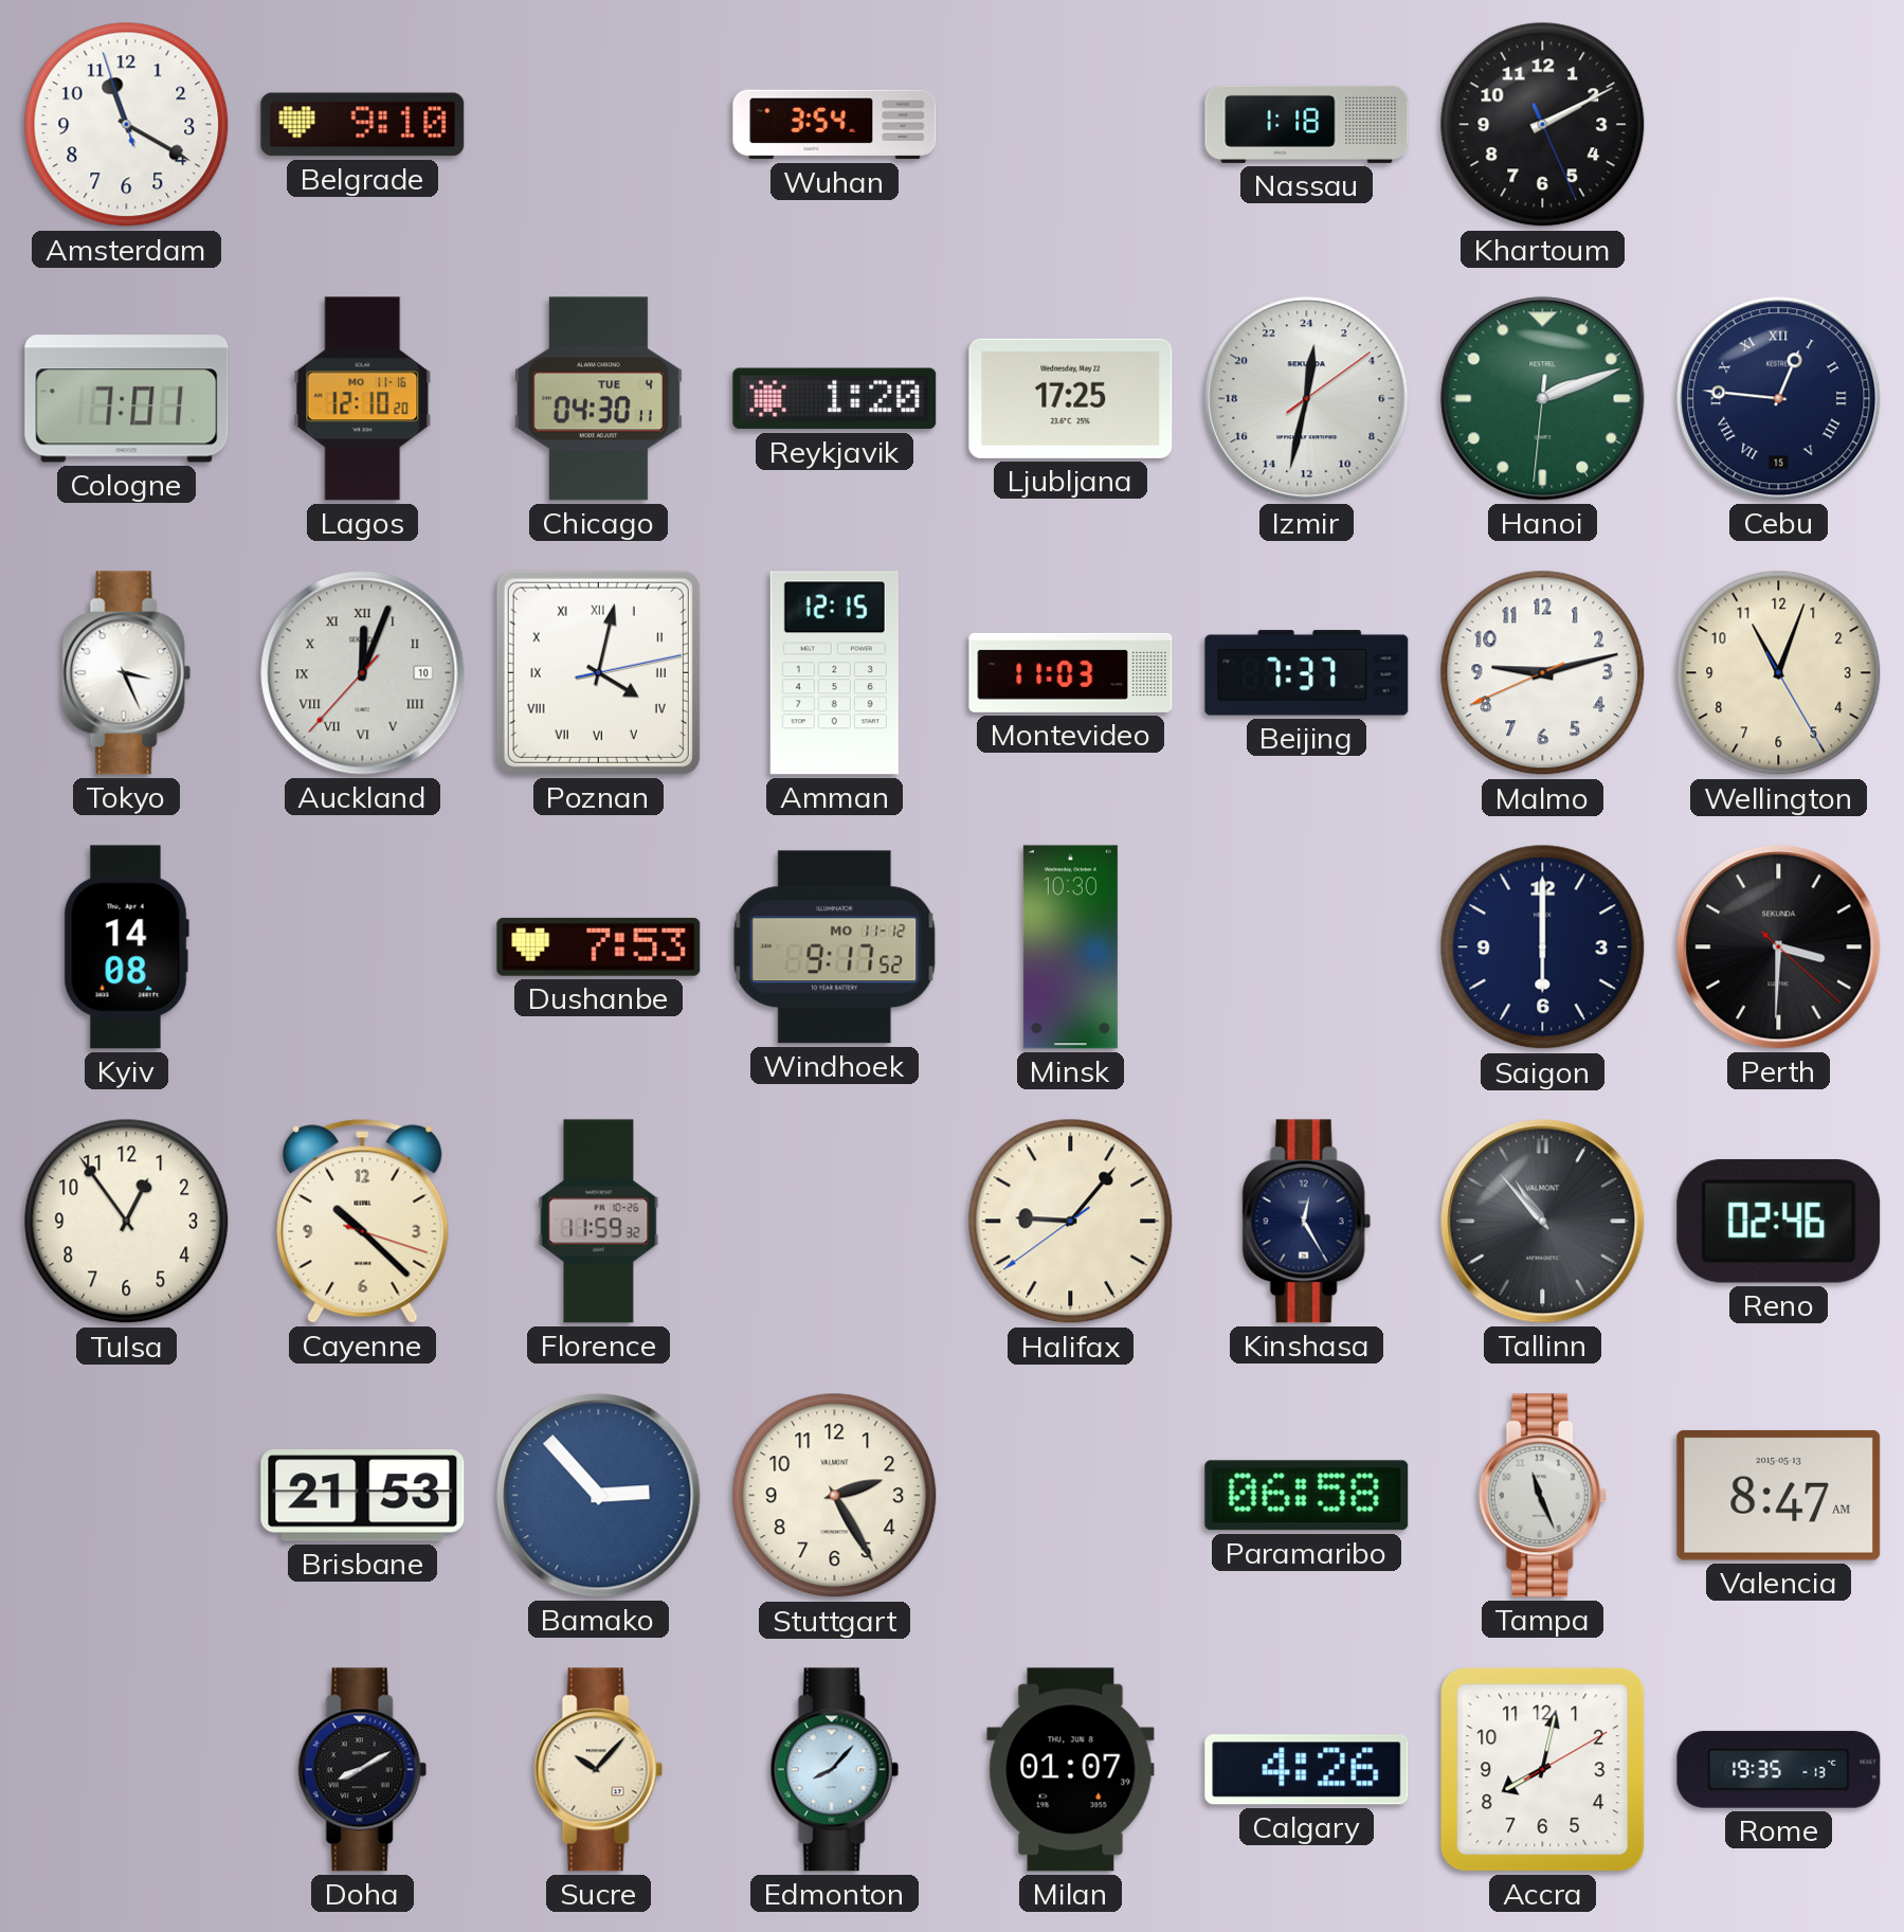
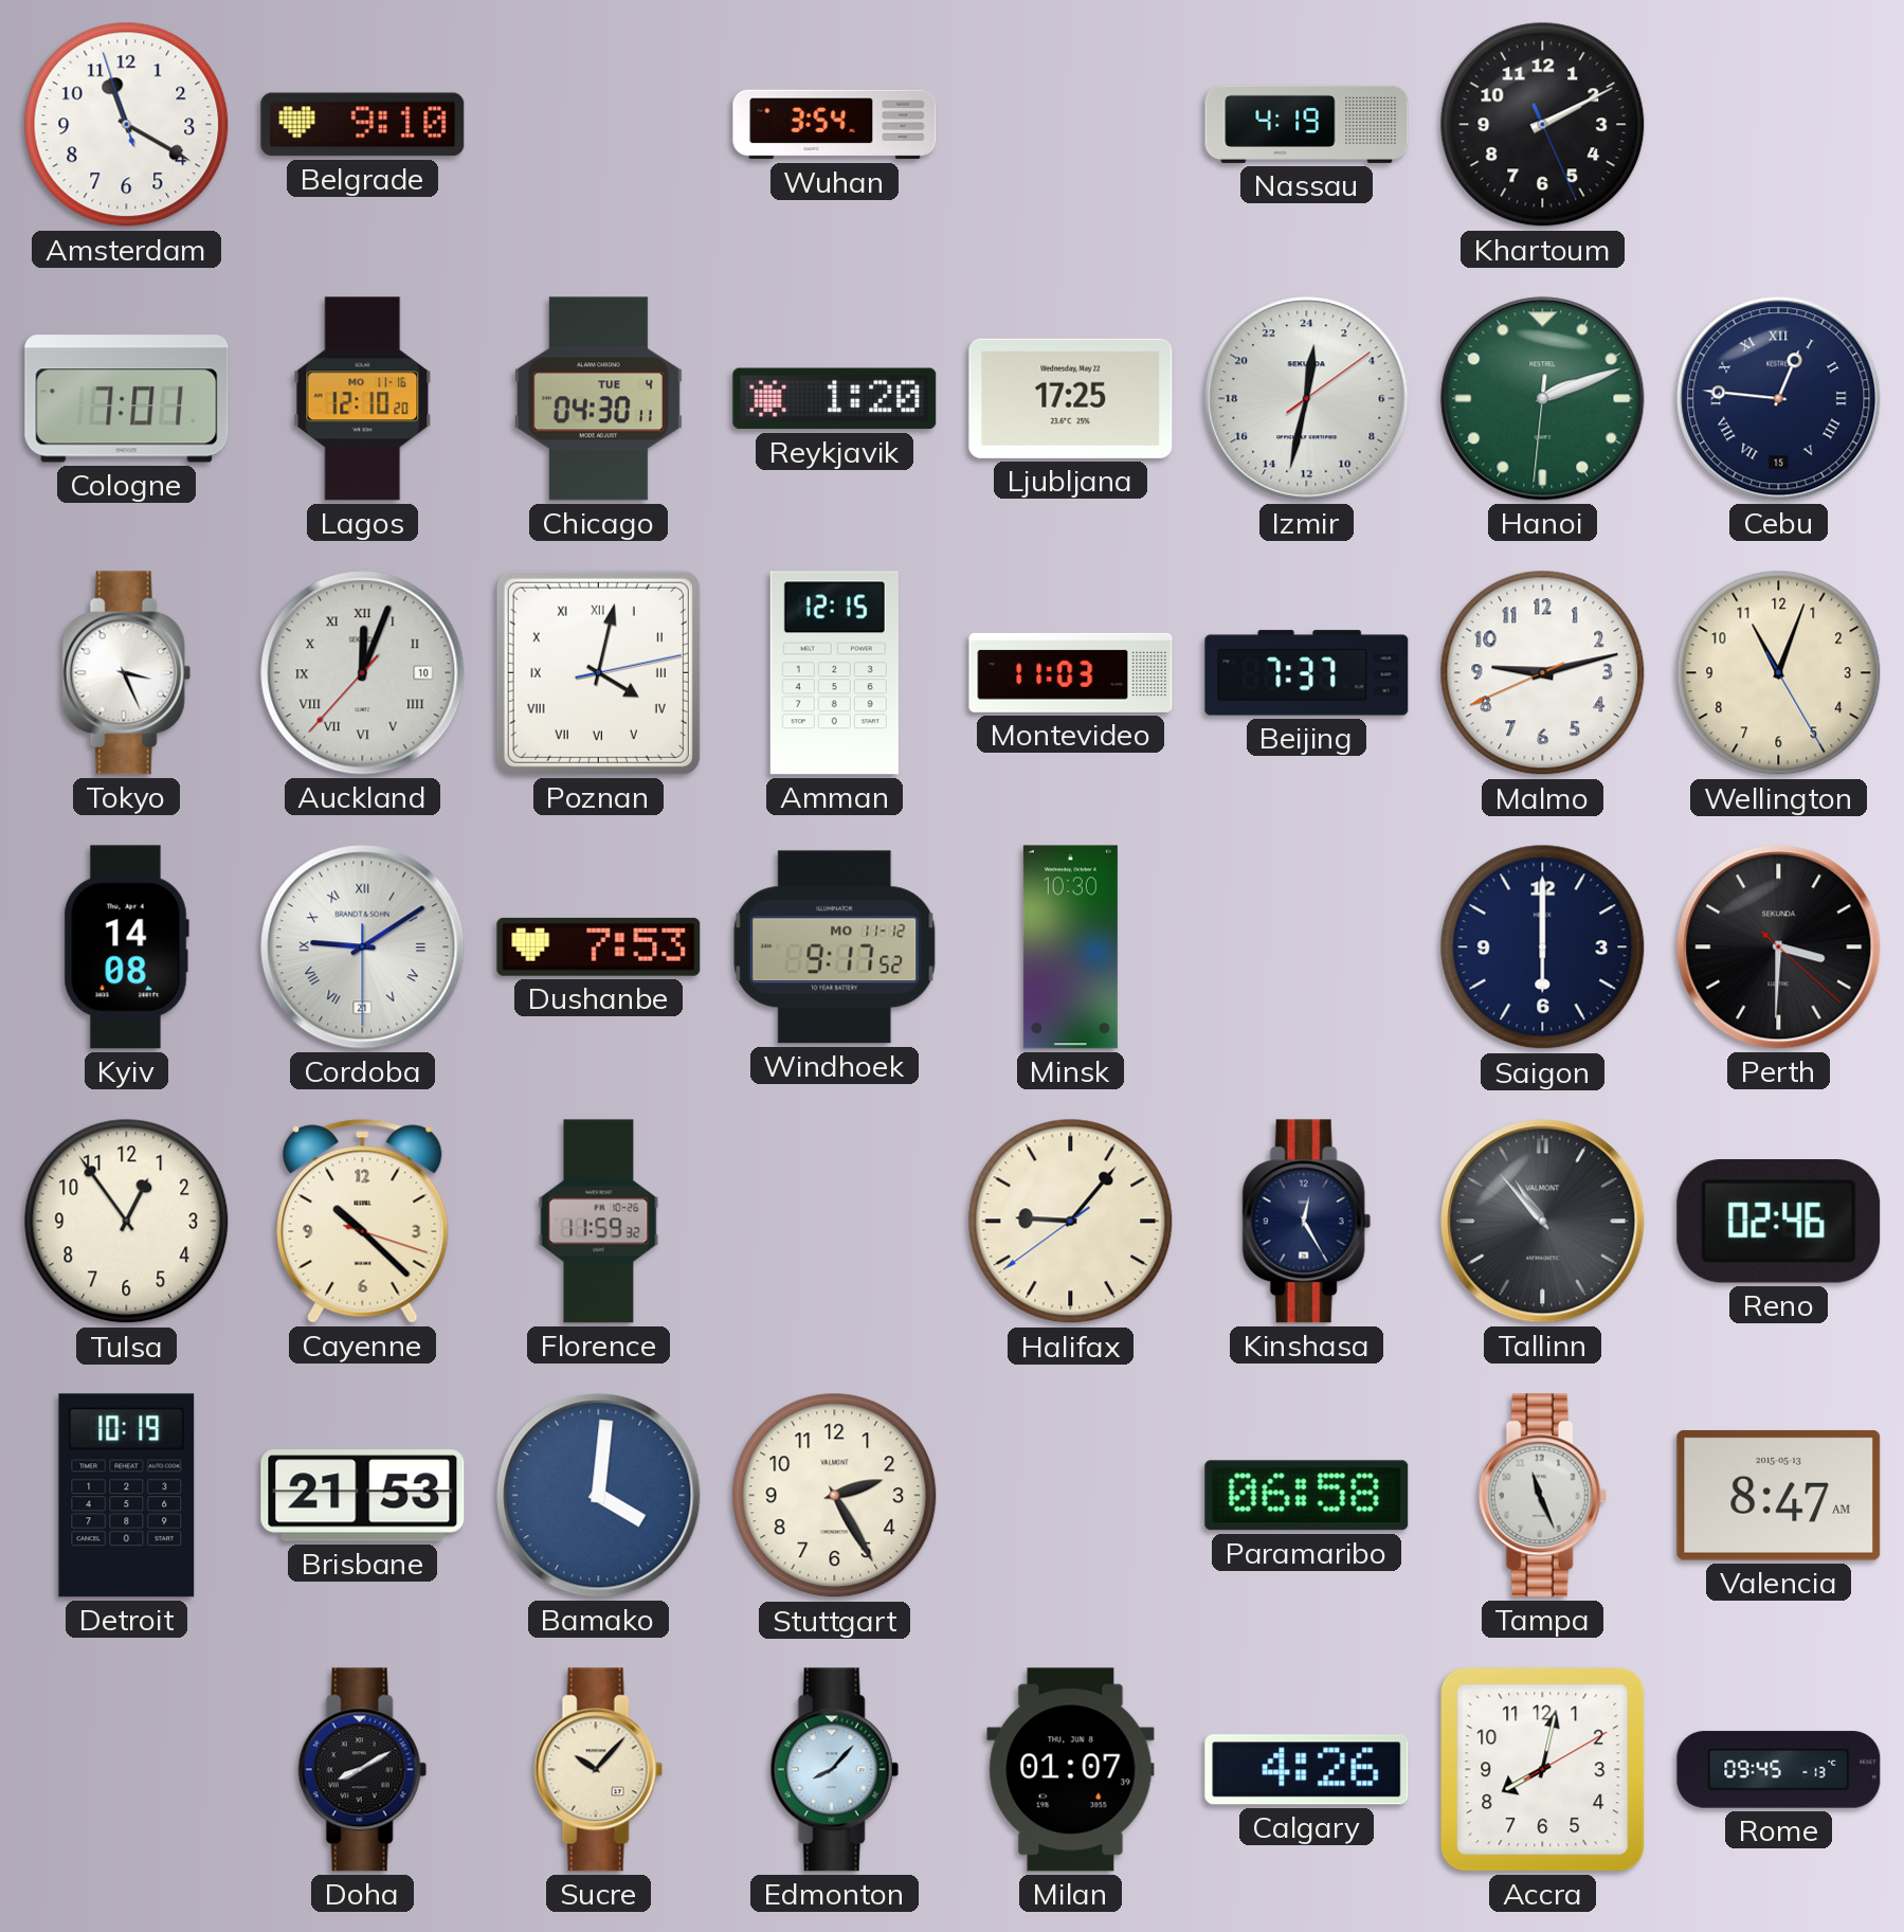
Nassau: 1:18 -> 4:19
Cordoba: none -> 9:09
Detroit: none -> 10:19
Bamako: 2:53 -> 4:01
Rome: 19:35 -> 09:45
